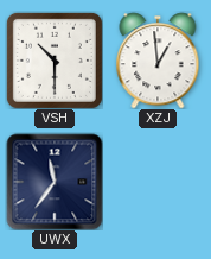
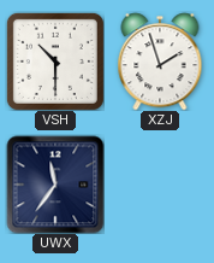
XZJ: 12:59 -> 1:57
